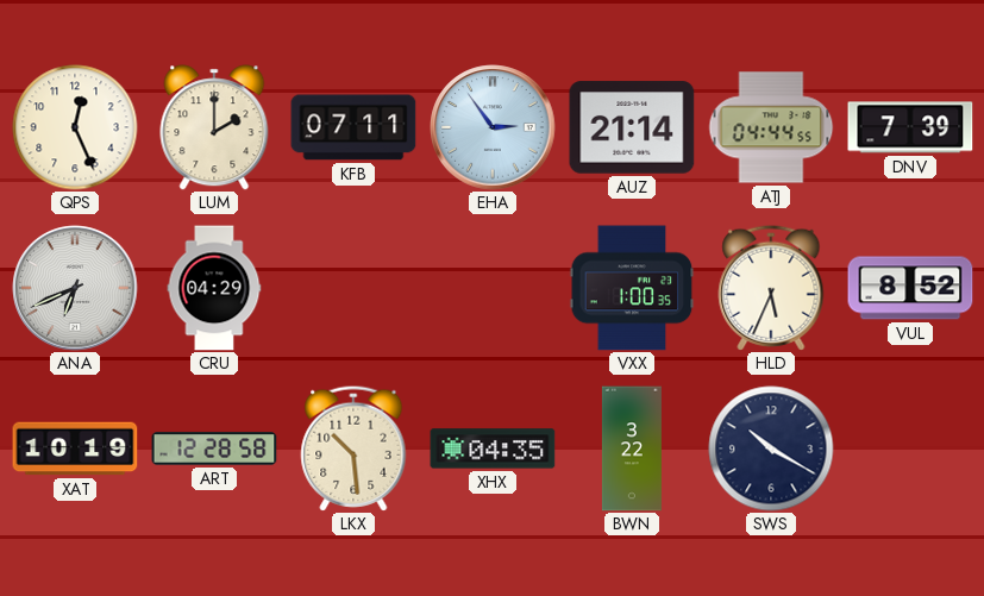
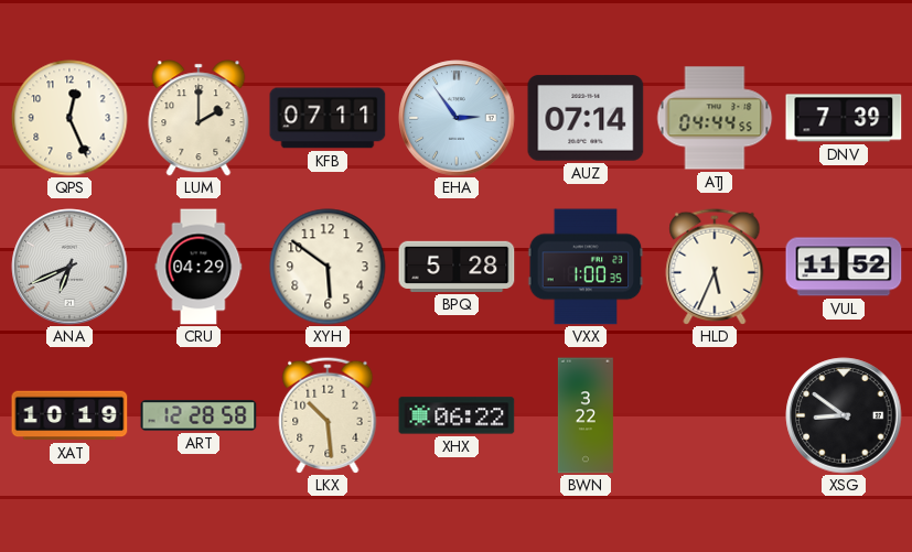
AUZ: 21:14 -> 07:14
XYH: none -> 5:51
BPQ: none -> 5:28
VUL: 8:52 -> 11:52
XHX: 04:35 -> 06:22
SWS: 10:20 -> none
XSG: none -> 8:51
